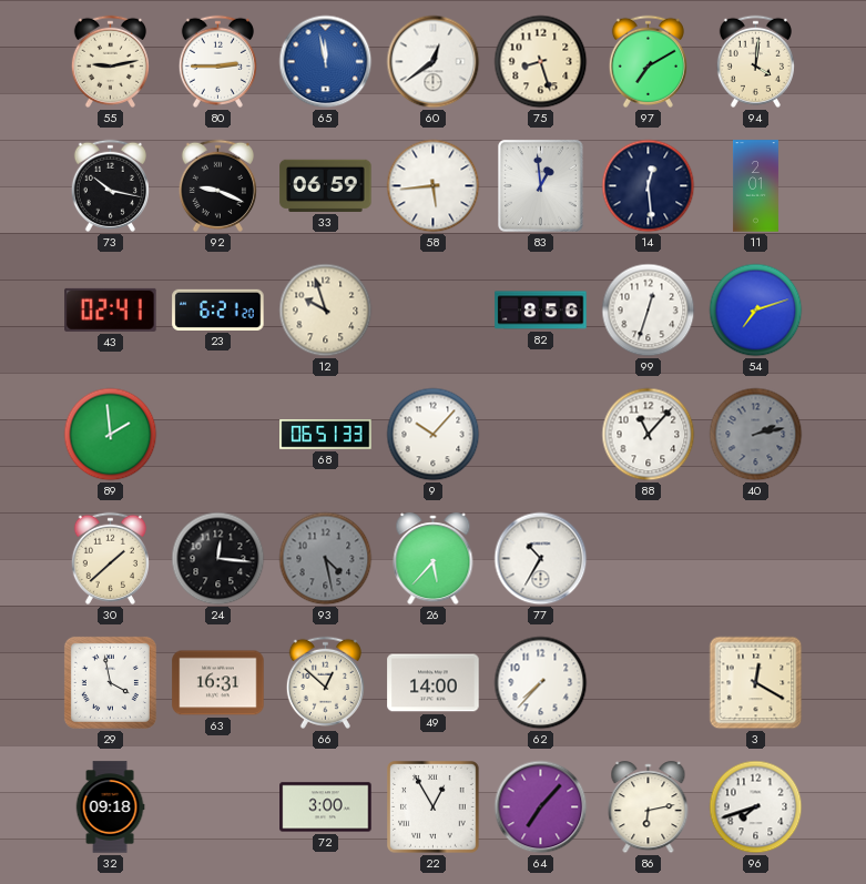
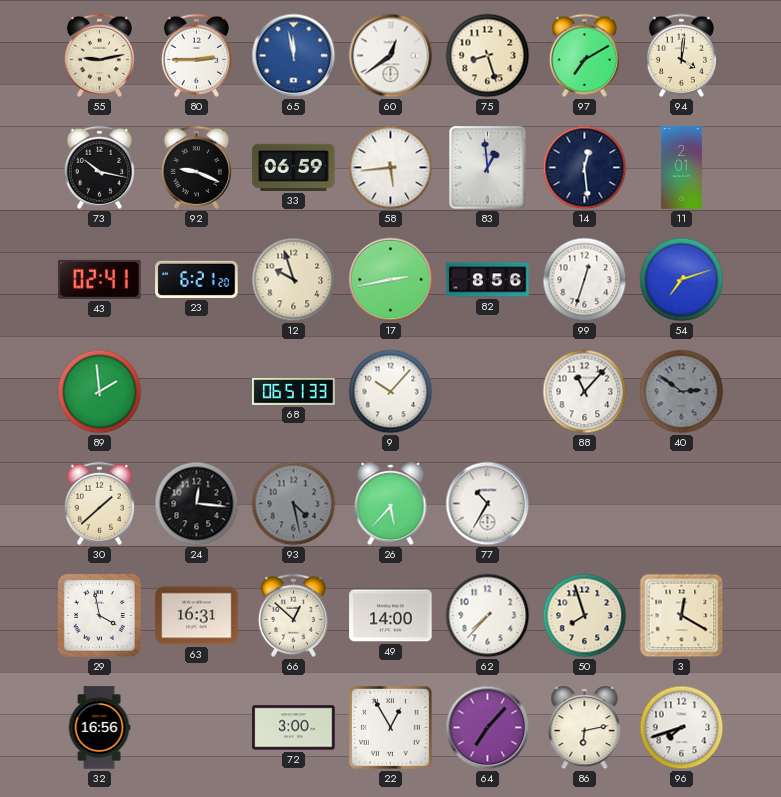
17: none -> 2:43
40: 2:13 -> 2:51
50: none -> 7:57
32: 09:18 -> 16:56
